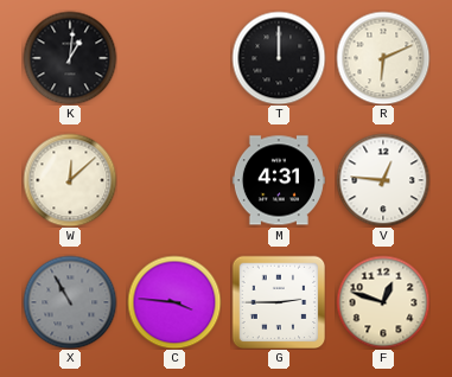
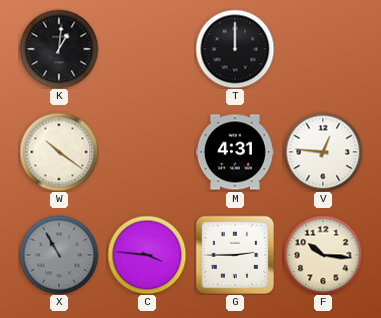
R: 6:11 -> none
W: 12:08 -> 10:21
F: 12:48 -> 10:16
